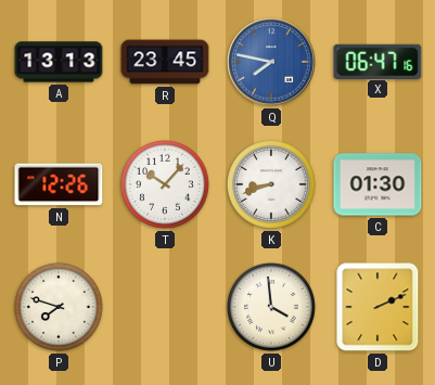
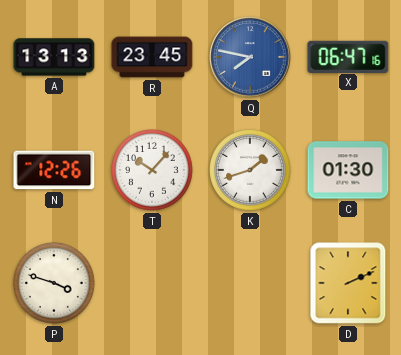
K: 8:42 -> 1:42
P: 7:48 -> 3:48
U: 3:59 -> none
